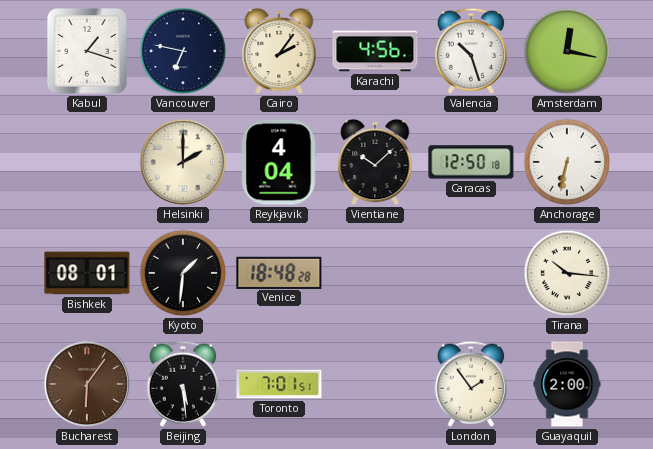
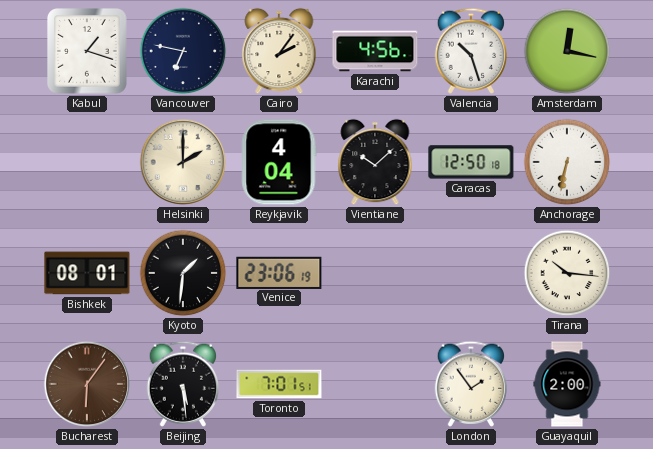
Venice: 18:48 -> 23:06
